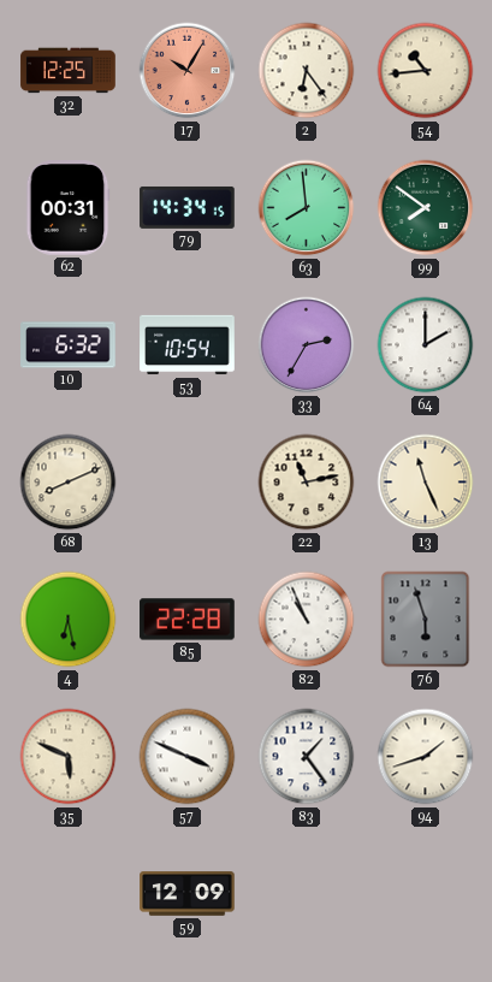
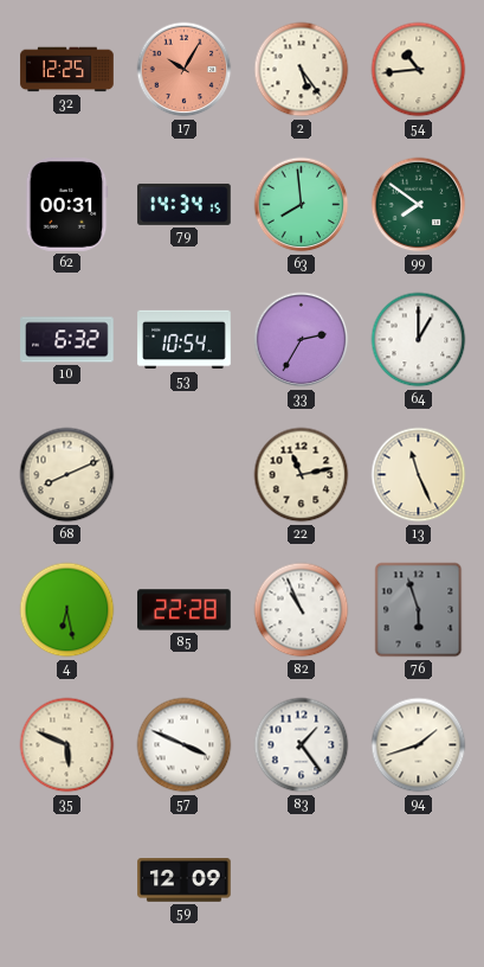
2: 6:24 -> 5:24
64: 2:00 -> 1:00
